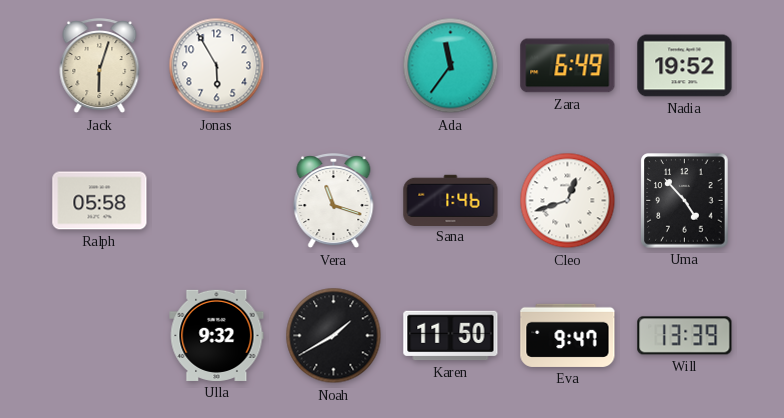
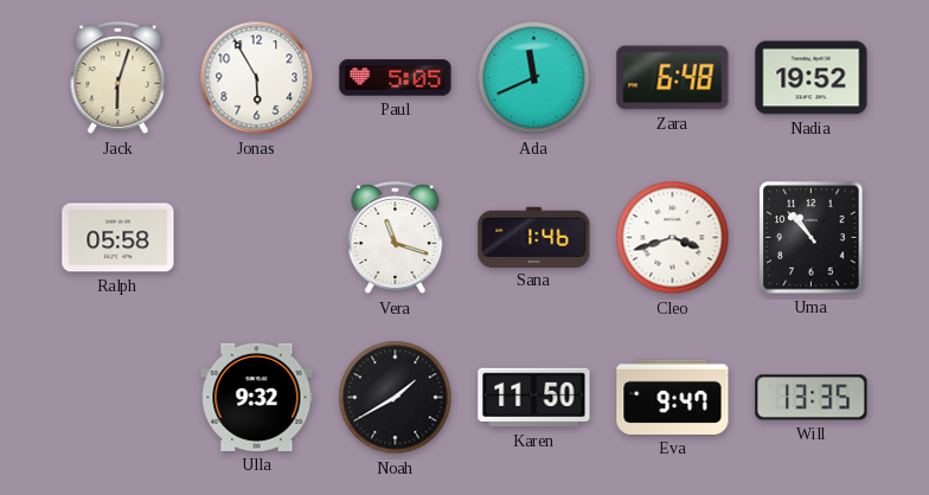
Paul: none -> 5:05
Ada: 11:36 -> 11:41
Zara: 6:49 -> 6:48
Cleo: 12:42 -> 3:42
Uma: 4:53 -> 10:53
Will: 13:39 -> 13:35
